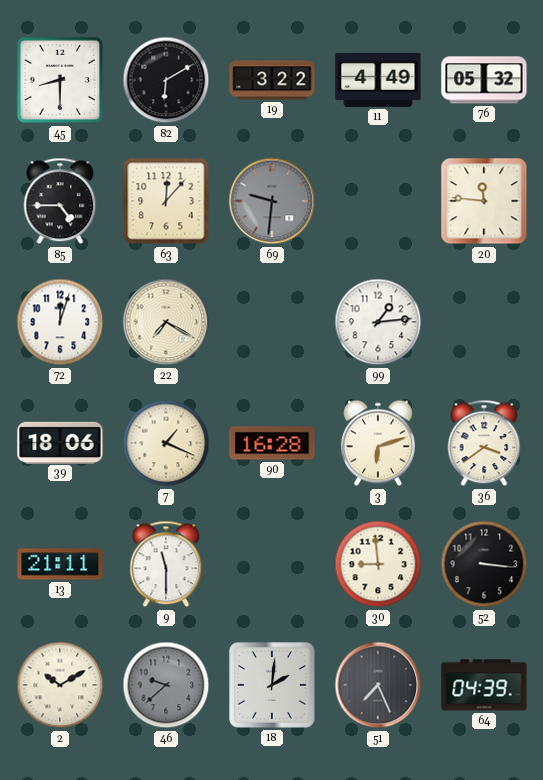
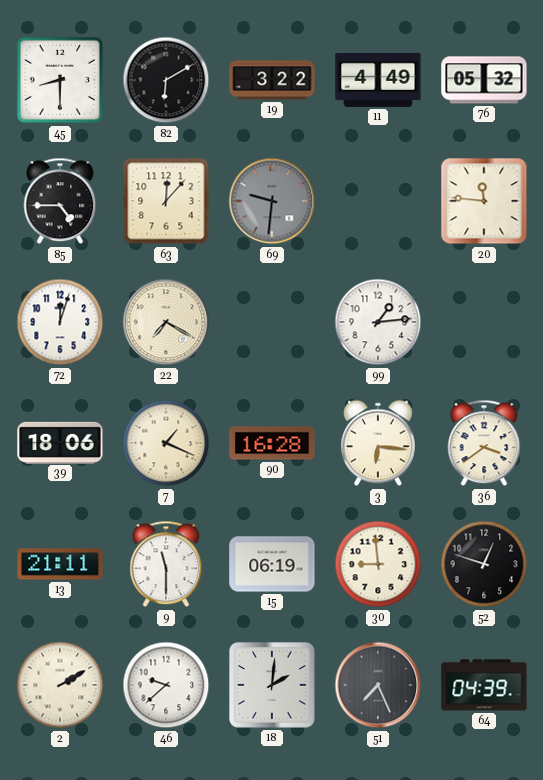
3: 6:12 -> 6:16
15: none -> 06:19
52: 3:16 -> 12:48
2: 10:10 -> 2:10
46 dial: grey -> white
